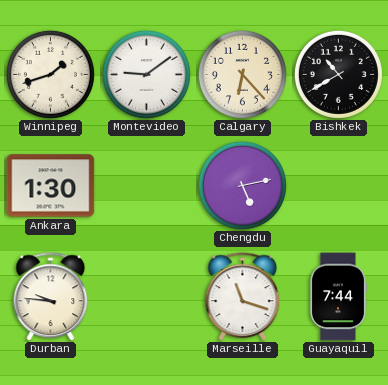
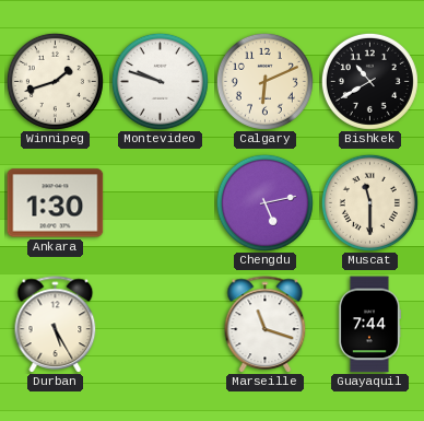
Montevideo: 9:09 -> 9:48
Calgary: 6:23 -> 6:11
Muscat: none -> 11:30
Durban: 9:46 -> 5:25
